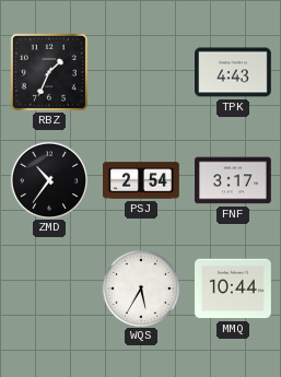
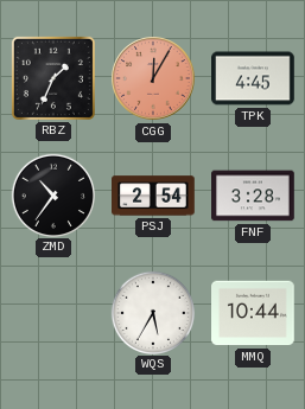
CGG: none -> 12:05
TPK: 4:43 -> 4:45
FNF: 3:17 -> 3:28
